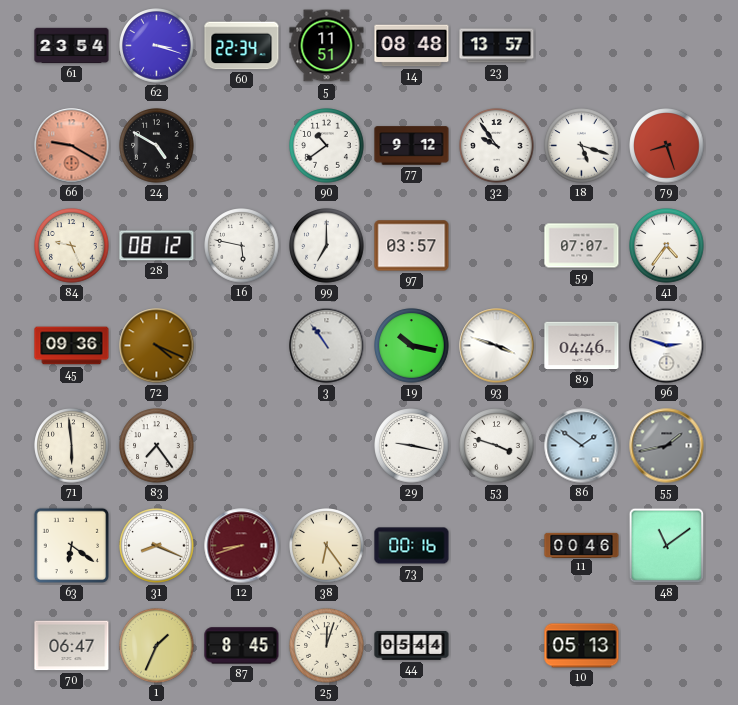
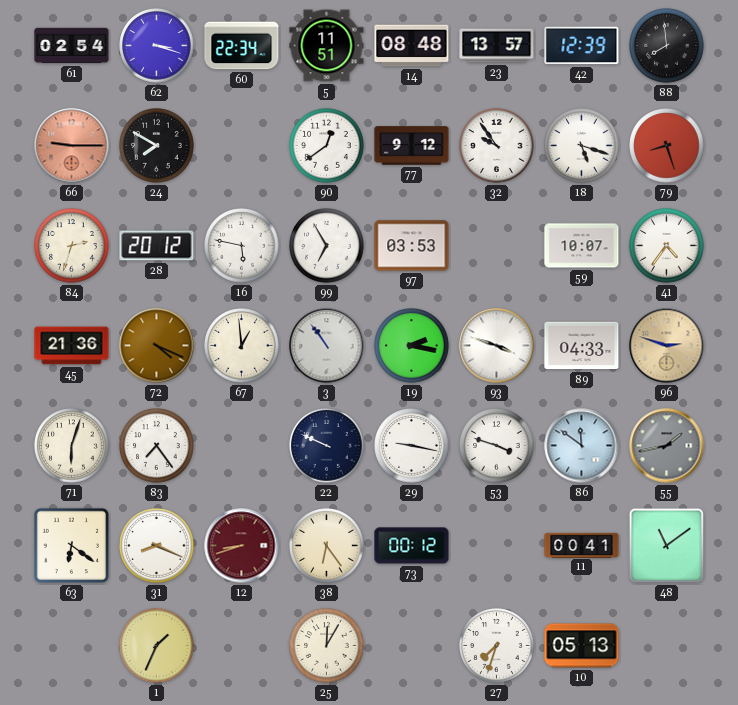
61: 23:54 -> 02:54
42: none -> 12:39
88: none -> 7:59
66: 9:20 -> 9:15
24: 4:50 -> 7:50
90: 10:39 -> 12:39
84: 9:26 -> 2:33
28: 08:12 -> 20:12
99: 7:00 -> 6:55
97: 03:57 -> 03:53
59: 07:07 -> 10:07
45: 09:36 -> 21:36
67: none -> 12:59
19: 10:17 -> 2:17
89: 04:46 -> 04:33
96 dial: white -> champagne
71: 5:59 -> 6:03
22: none -> 9:49
86: 1:51 -> 11:51
73: 00:16 -> 00:12
11: 00:46 -> 00:41
70: 06:47 -> none
87: 8:45 -> none
25: 12:03 -> 12:05
44: 05:44 -> none
27: none -> 7:33
